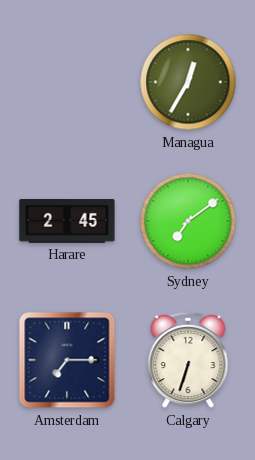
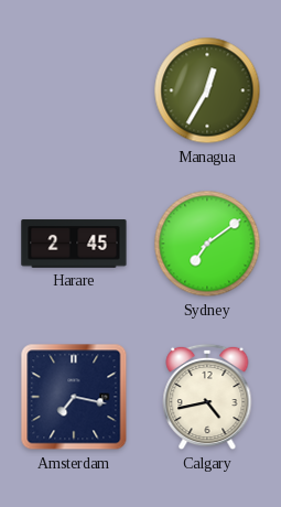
Amsterdam: 7:15 -> 7:17
Calgary: 6:33 -> 4:43
